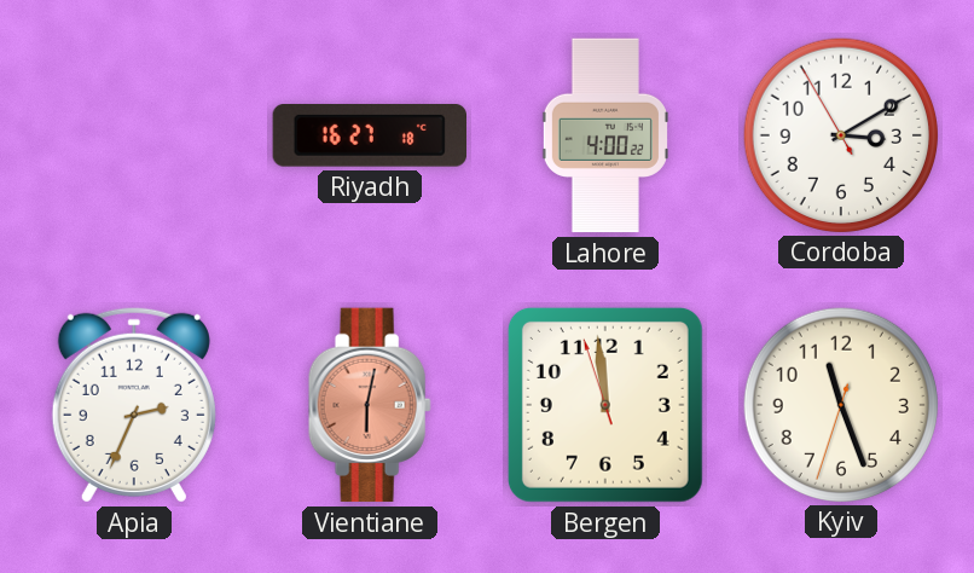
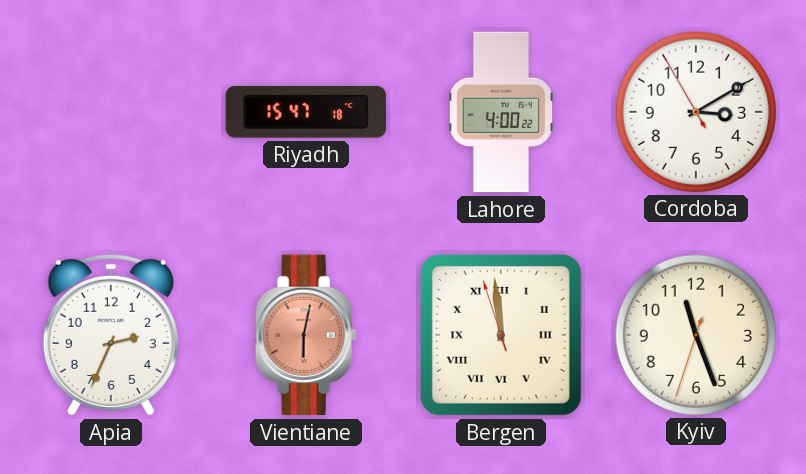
Riyadh: 16:27 -> 15:47
Bergen numerals: Arabic -> Roman
